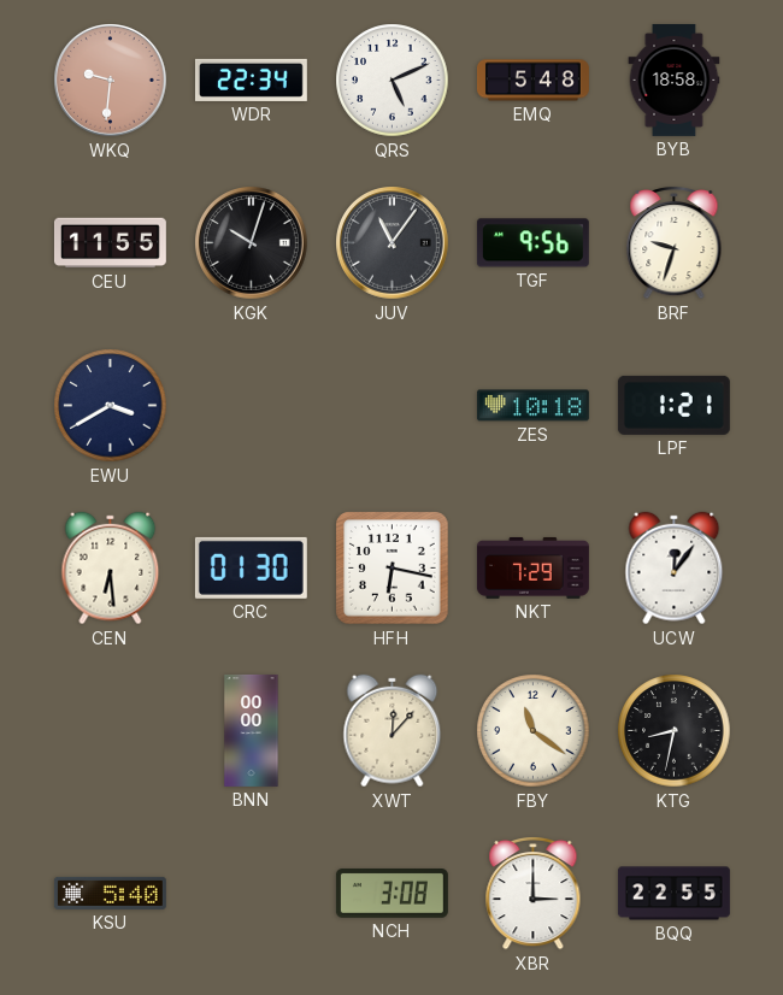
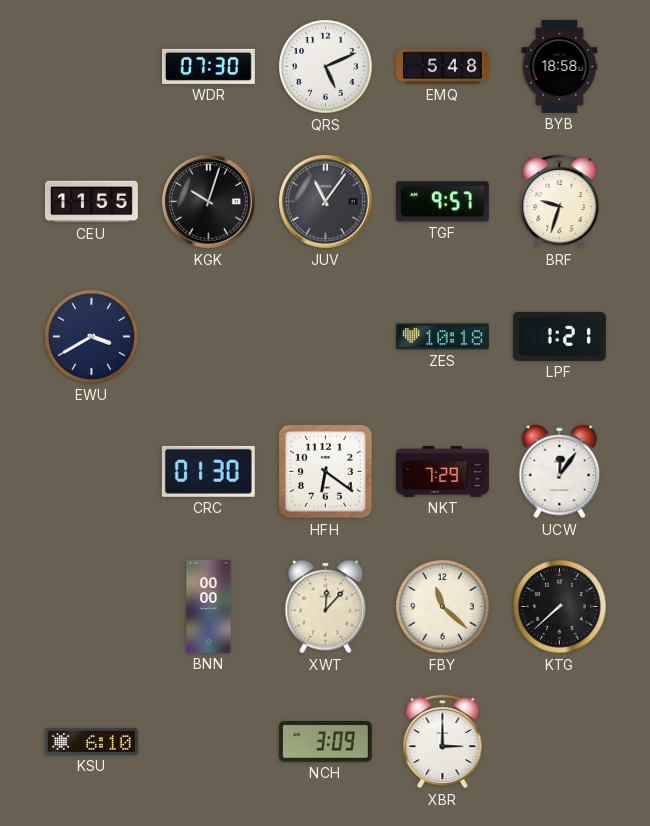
WKQ: 9:31 -> none
WDR: 22:34 -> 07:30
TGF: 9:56 -> 9:57
CEN: 6:29 -> none
HFH: 6:17 -> 6:21
FBY: 11:21 -> 11:22
KTG: 8:32 -> 7:38
KSU: 5:40 -> 6:10
NCH: 3:08 -> 3:09
BQQ: 22:55 -> none
